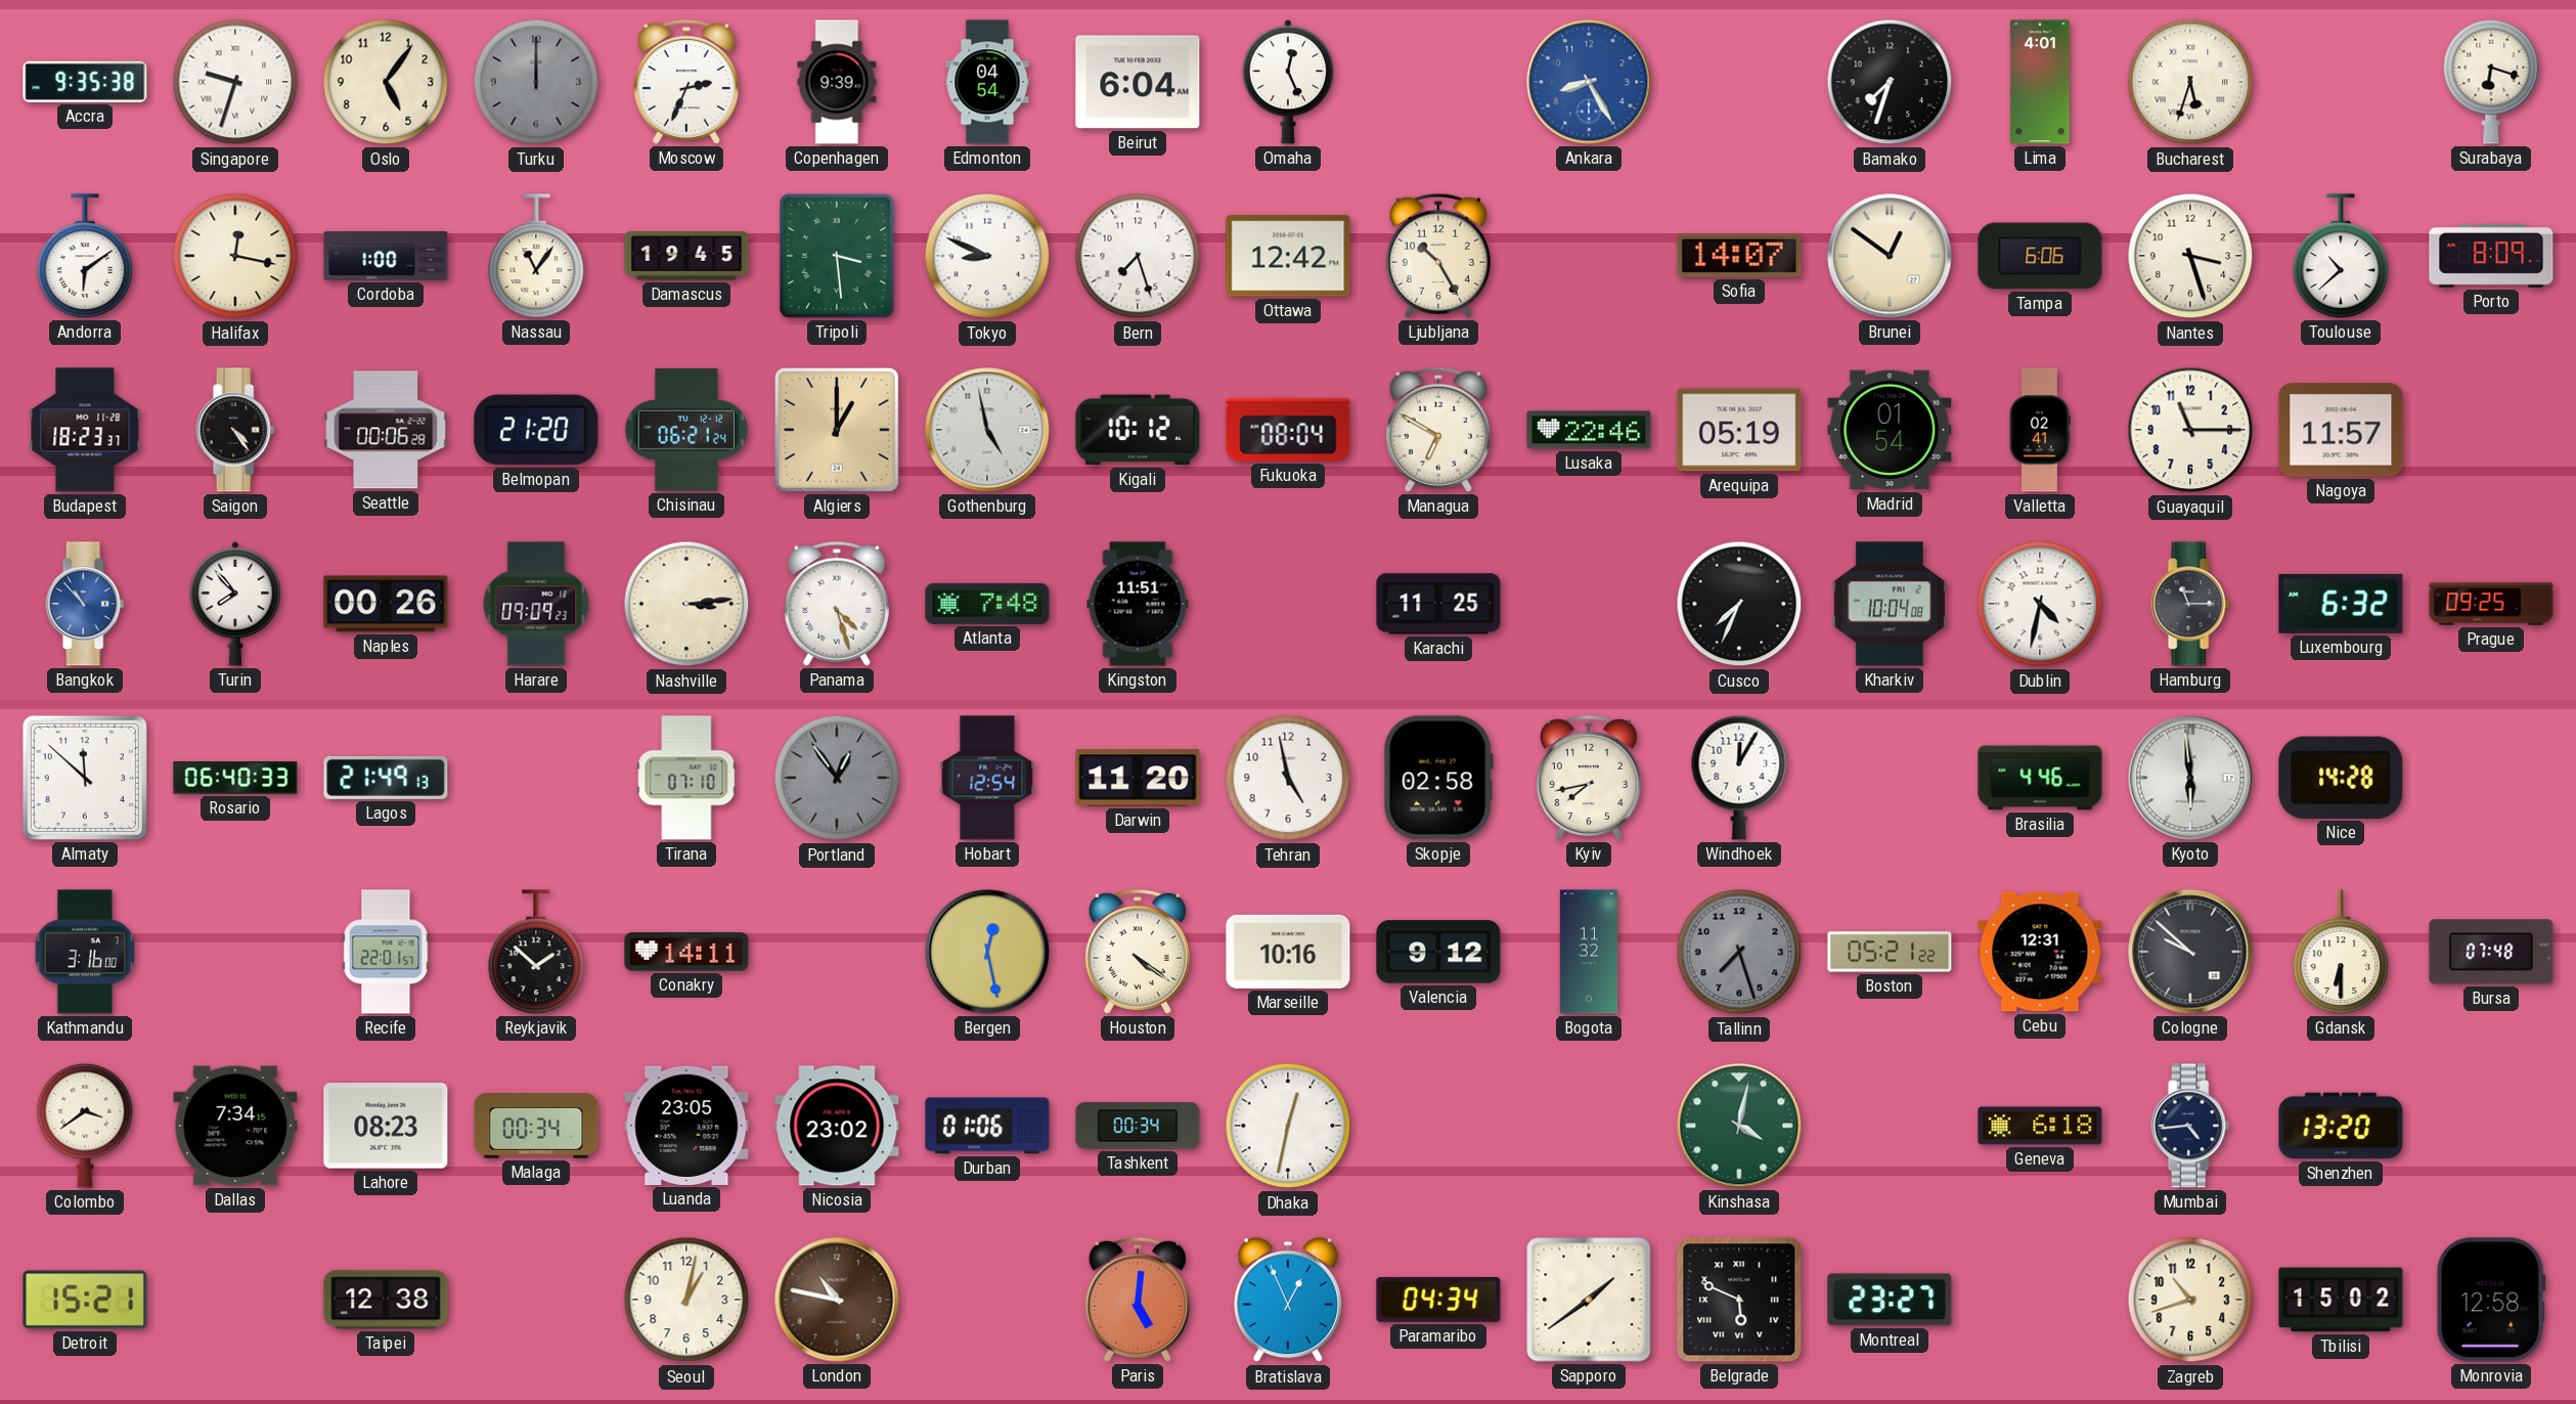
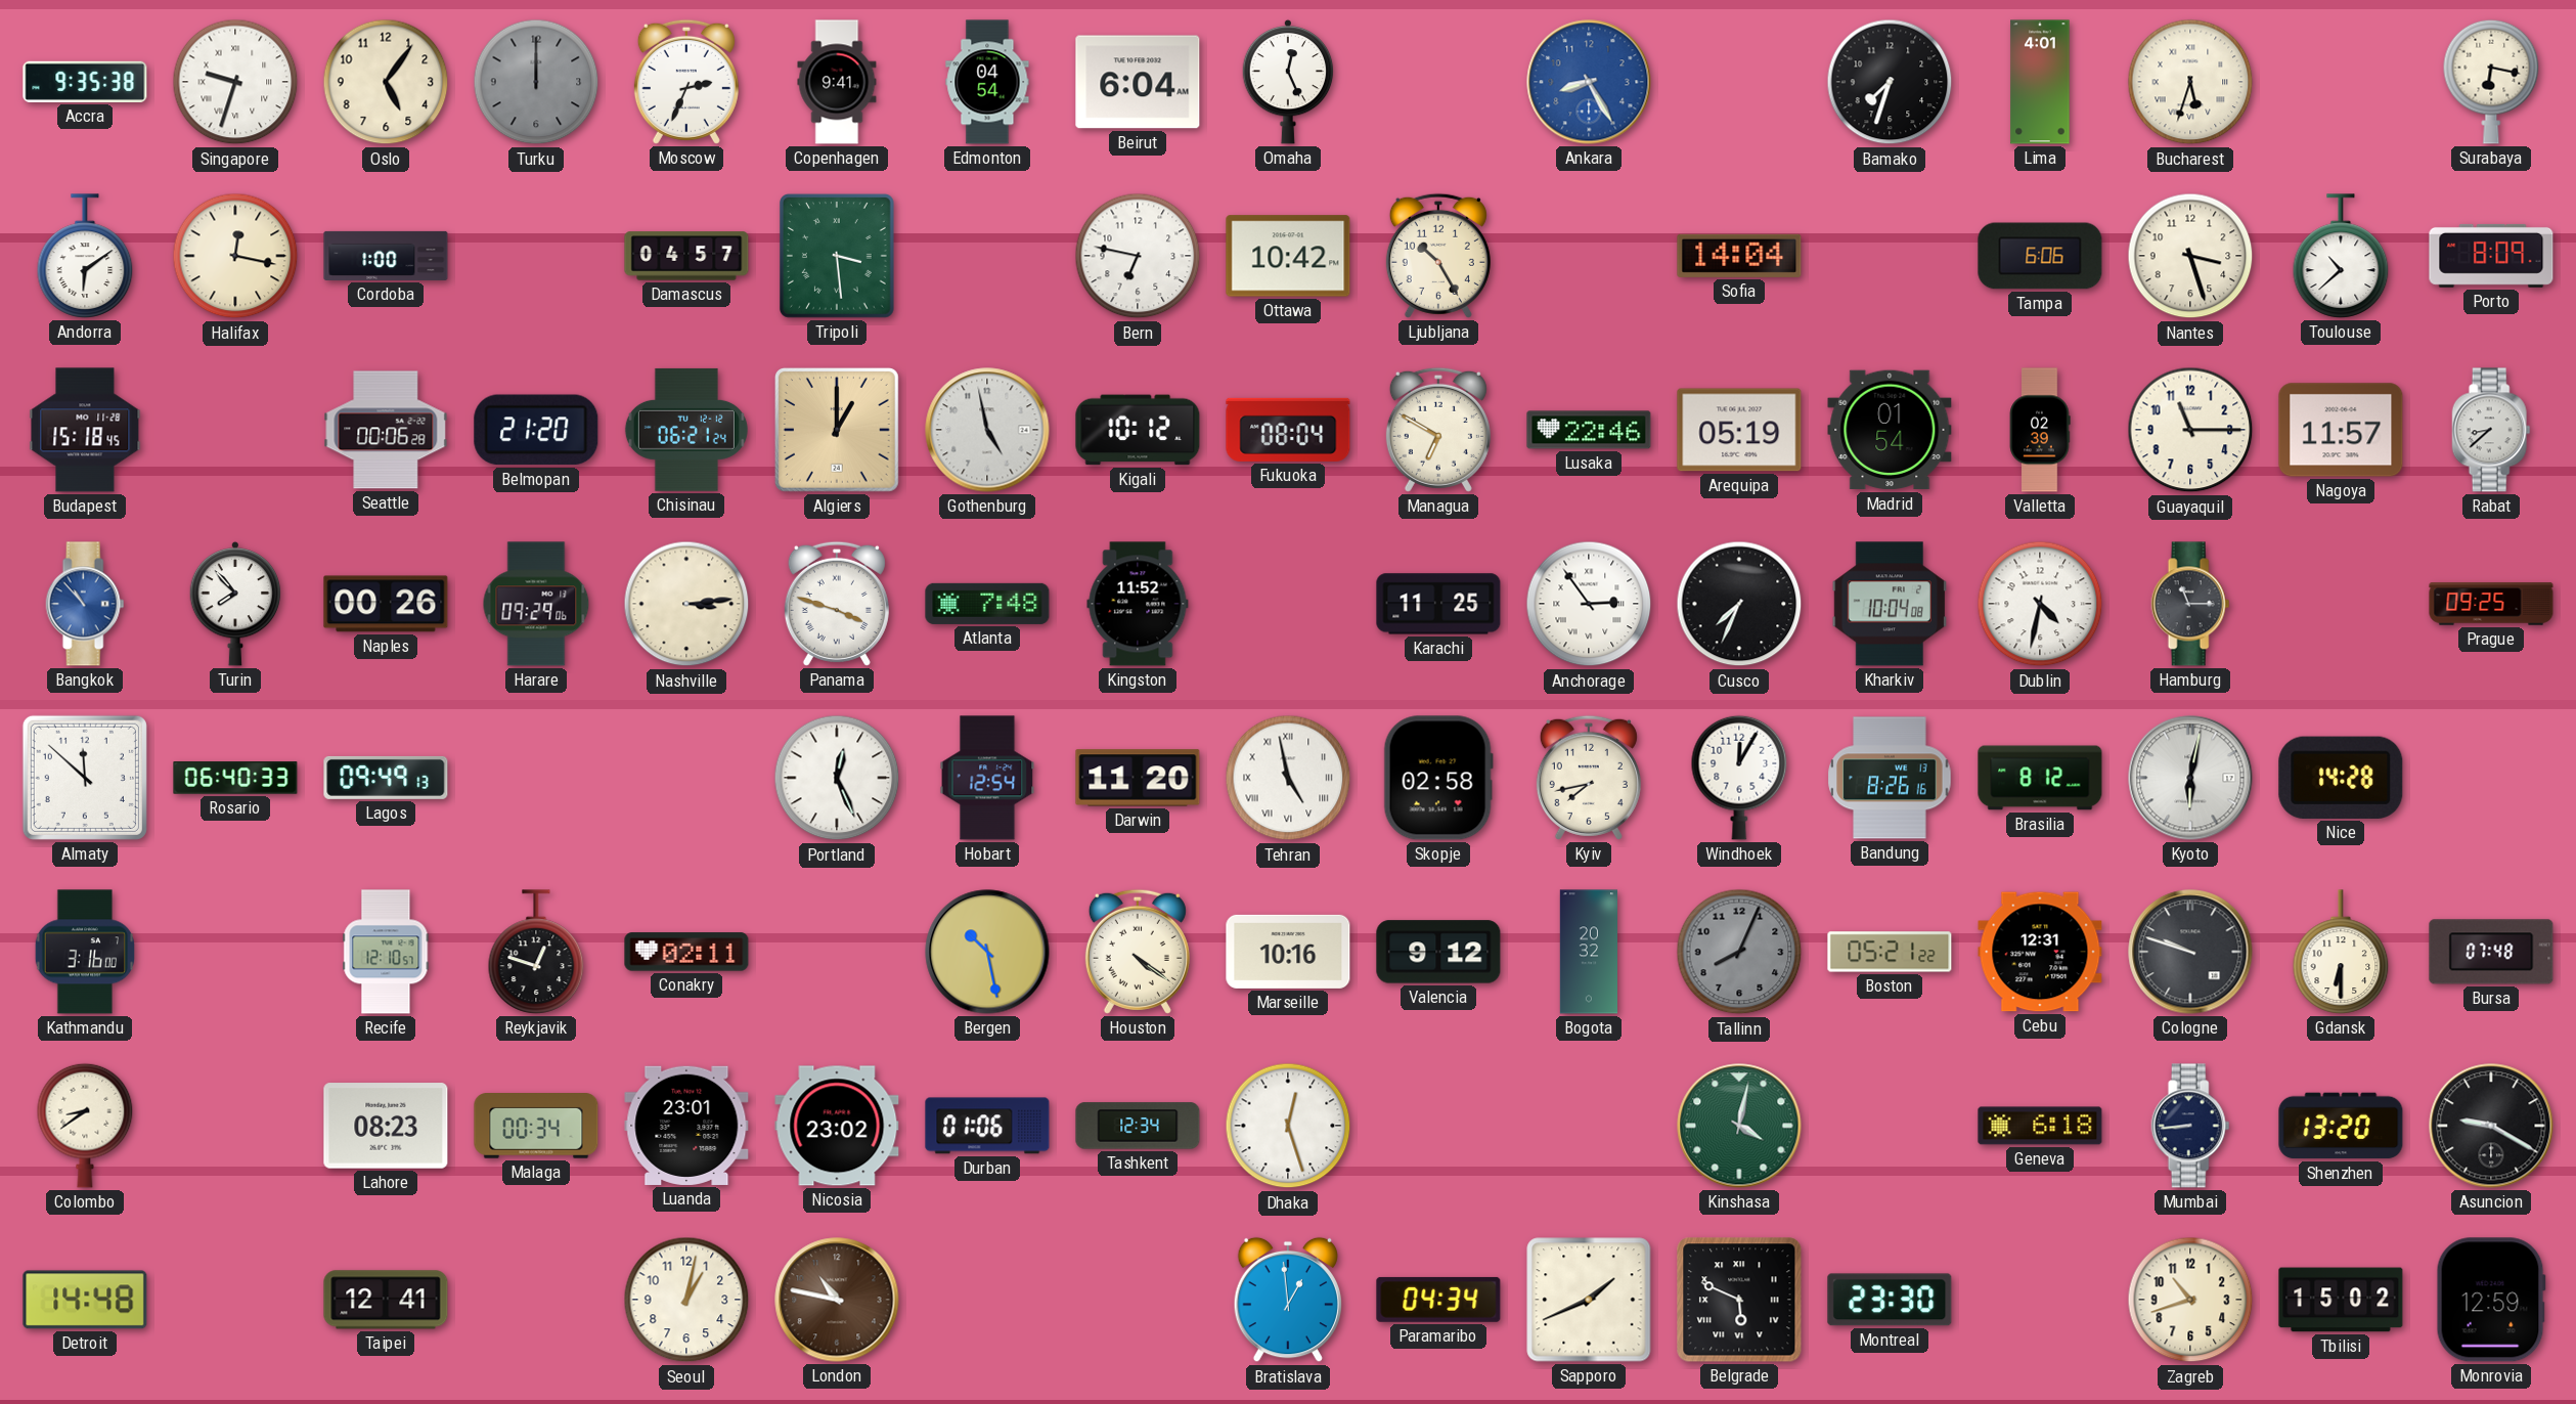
Copenhagen: 9:39 -> 9:41
Surabaya: 6:18 -> 6:17
Nassau: 11:06 -> none
Damascus: 19:45 -> 04:57
Tokyo: 8:49 -> none
Bern: 7:27 -> 6:47
Ottawa: 12:42 -> 10:42
Sofia: 14:07 -> 14:04
Brunei: 12:51 -> none
Budapest: 18:23 -> 15:18
Saigon: 4:24 -> none
Valletta: 02:41 -> 02:39
Rabat: none -> 8:38
Harare: 09:09 -> 09:29
Panama: 4:27 -> 3:48
Kingston: 11:51 -> 11:52
Anchorage: none -> 2:54
Luxembourg: 6:32 -> none
Lagos: 21:49 -> 09:49
Tirana: 07:10 -> none
Portland: 12:54 -> 12:26
Portland dial: grey -> white
Tehran numerals: Arabic -> Roman
Bandung: none -> 8:26
Brasilia: 4:46 -> 8:12
Kyoto: 5:59 -> 6:02
Recife: 22:01 -> 12:10
Reykjavik: 1:52 -> 12:48
Conakry: 14:11 -> 02:11
Bergen: 12:28 -> 10:28
Bogota: 11:32 -> 20:32
Tallinn: 7:27 -> 8:04
Cologne: 9:52 -> 9:48
Colombo: 3:39 -> 8:39
Dallas: 7:34 -> none
Luanda: 23:05 -> 23:01
Tashkent: 00:34 -> 12:34
Dhaka: 12:32 -> 12:27
Mumbai: 4:44 -> 8:44
Asuncion: none -> 9:20
Detroit: 15:21 -> 14:48
Taipei: 12:38 -> 12:41
Paris: 5:01 -> none
Bratislava: 12:56 -> 12:59
Sapporo: 1:39 -> 1:41
Montreal: 23:27 -> 23:30
Monrovia: 12:58 -> 12:59
